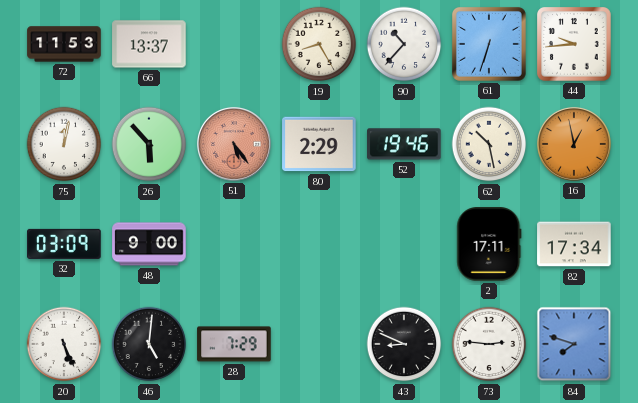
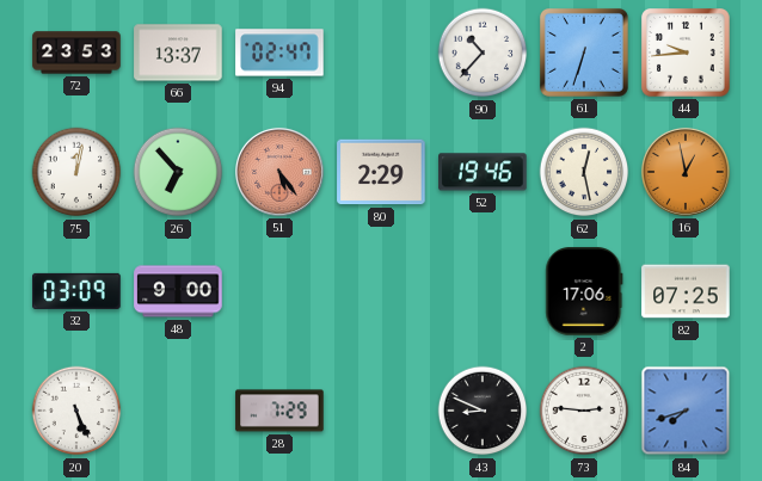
72: 11:53 -> 23:53
94: none -> 02:47
19: 8:25 -> none
26: 5:53 -> 6:53
62: 10:28 -> 12:28
2: 17:11 -> 17:06
82: 17:34 -> 07:25
46: 5:01 -> none
84: 7:48 -> 7:42
